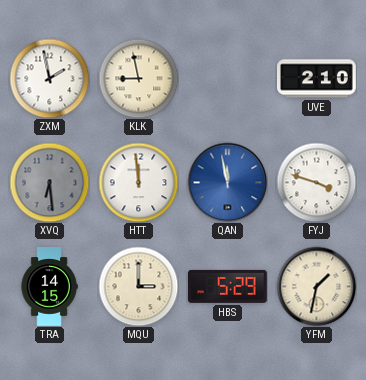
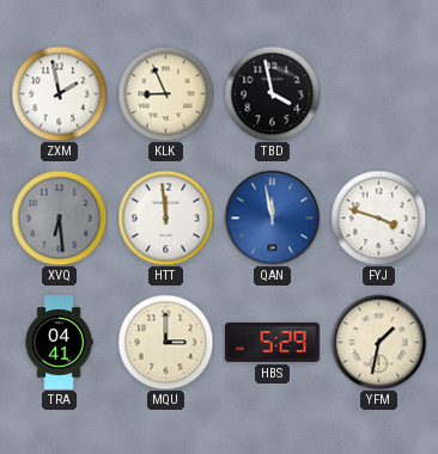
KLK: 8:58 -> 8:56
TBD: none -> 3:58
UVE: 2:10 -> none
TRA: 14:15 -> 04:41
